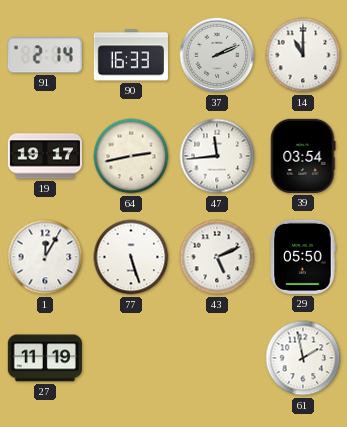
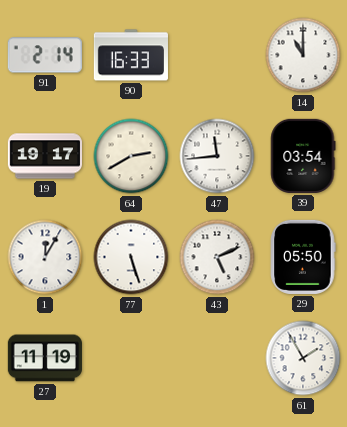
37: 2:11 -> none
64: 2:43 -> 2:40
61: 1:58 -> 1:55
